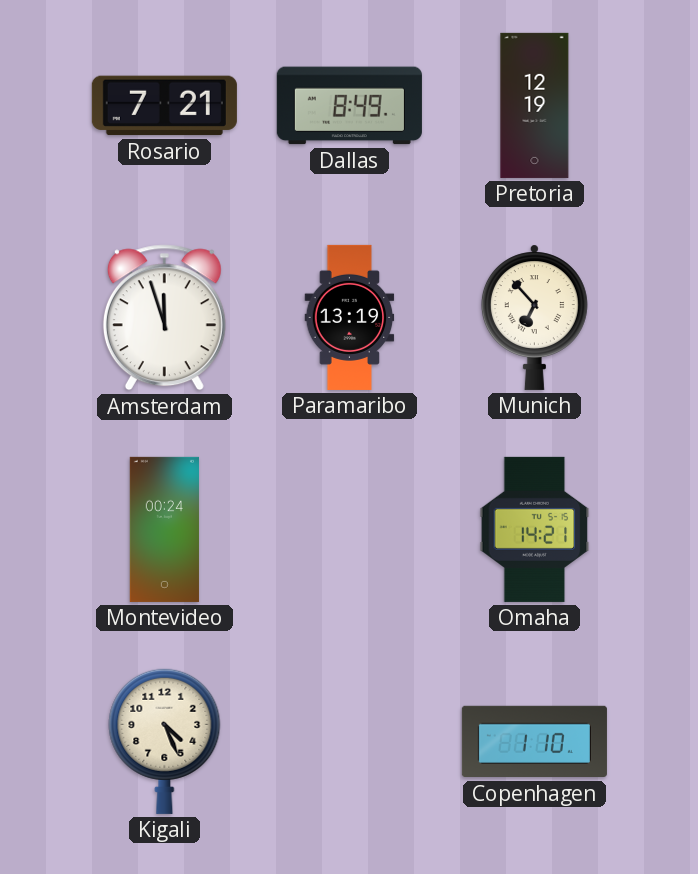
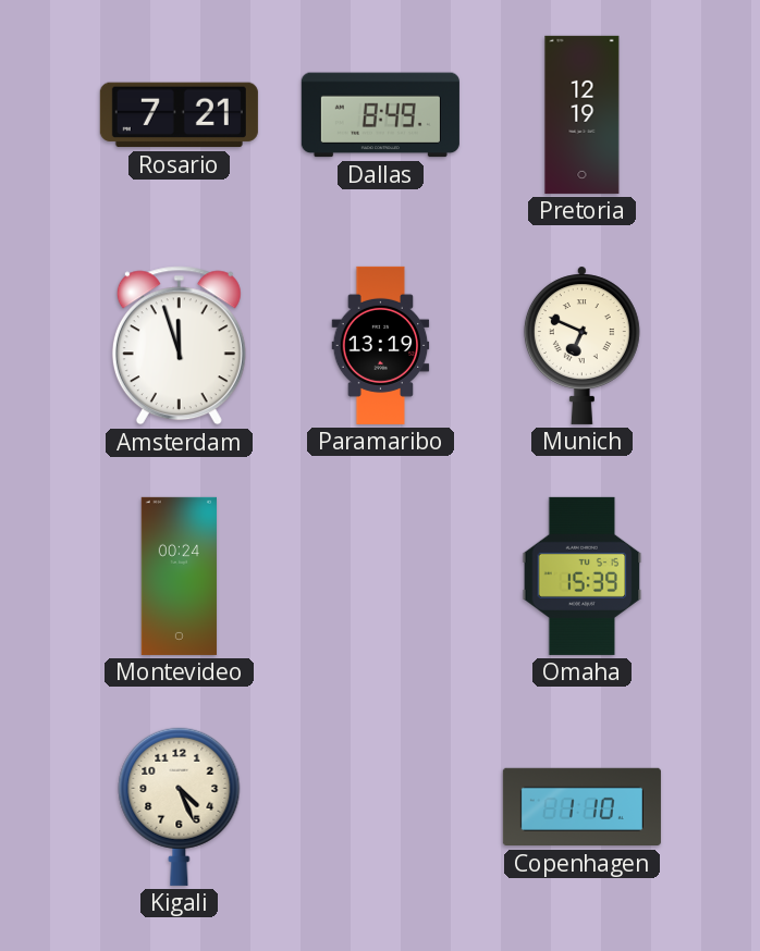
Munich: 6:53 -> 6:49
Omaha: 14:21 -> 15:39
